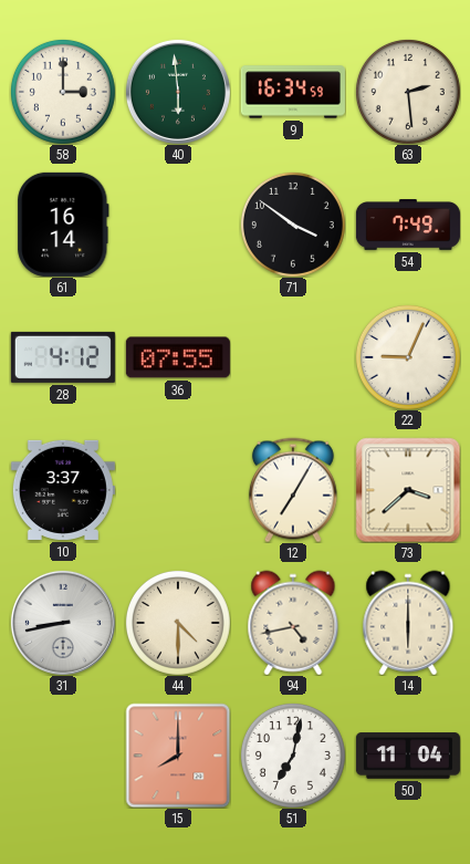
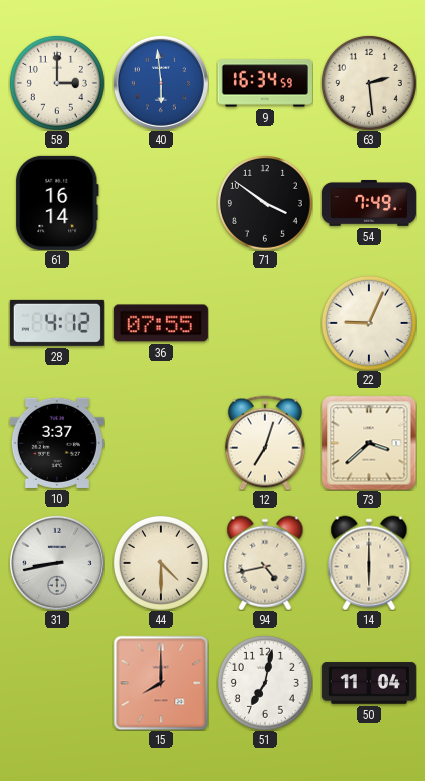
40 dial: green -> blue
12: 7:05 -> 7:03
